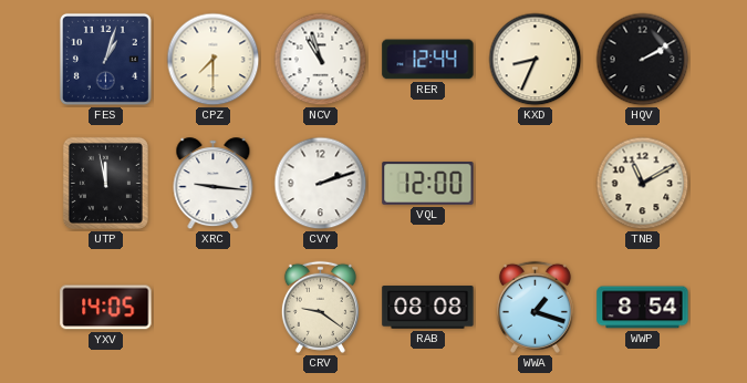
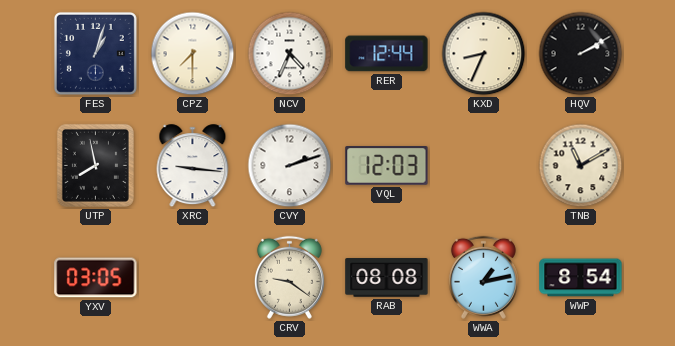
NCV: 10:57 -> 4:34
UTP: 11:58 -> 7:58
VQL: 12:00 -> 12:03
YXV: 14:05 -> 03:05
WWA: 1:18 -> 1:13
